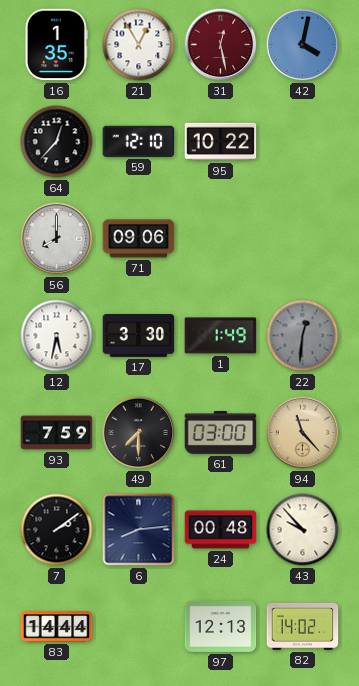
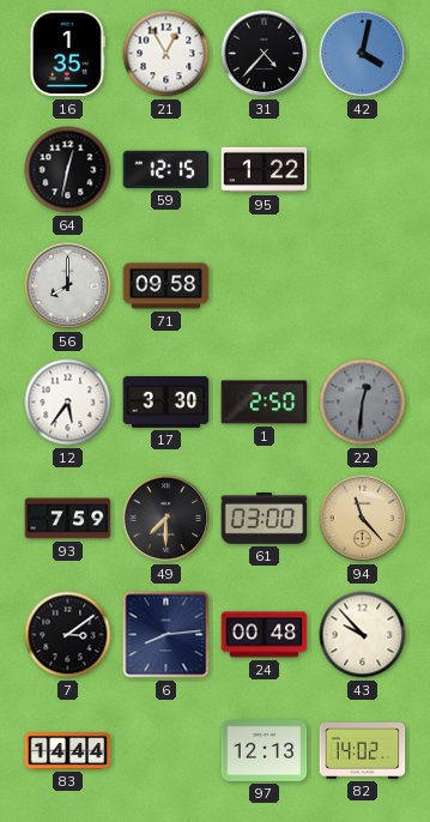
31: 12:28 -> 4:37
31 dial: burgundy -> black
64: 12:37 -> 12:32
59: 12:10 -> 12:15
95: 10:22 -> 1:22
71: 09:06 -> 09:58
12: 5:32 -> 5:36
1: 1:49 -> 2:50
7: 2:09 -> 3:09
